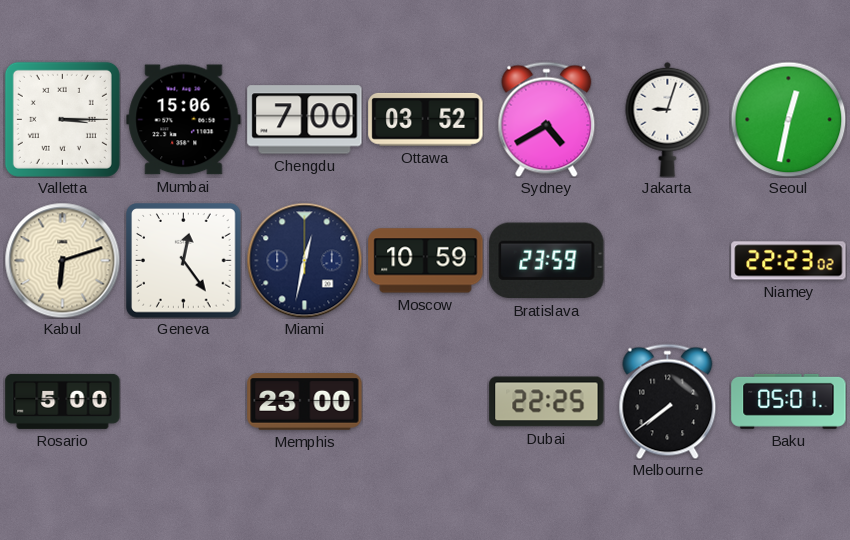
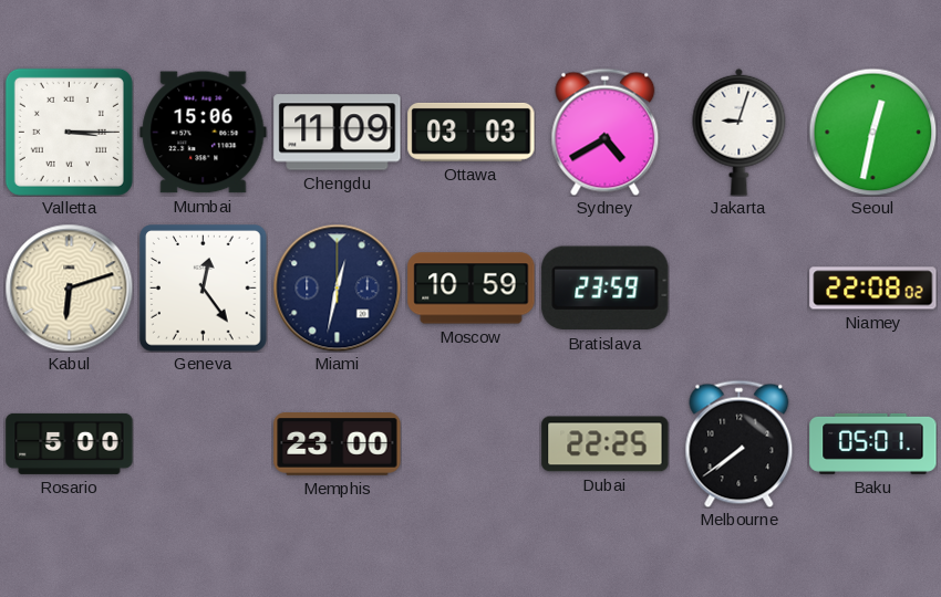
Chengdu: 7:00 -> 11:09
Ottawa: 03:52 -> 03:03
Niamey: 22:23 -> 22:08
